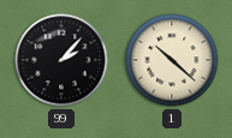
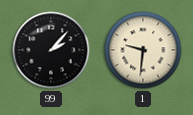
1: 10:22 -> 9:31
